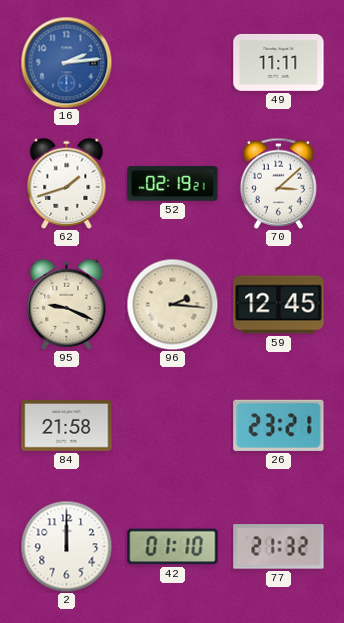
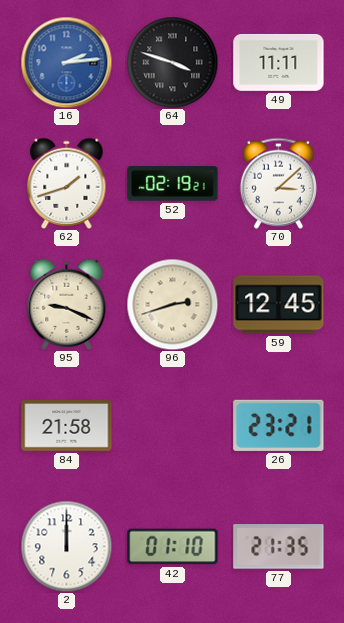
64: none -> 3:48
96: 2:16 -> 2:42
77: 21:32 -> 21:35
